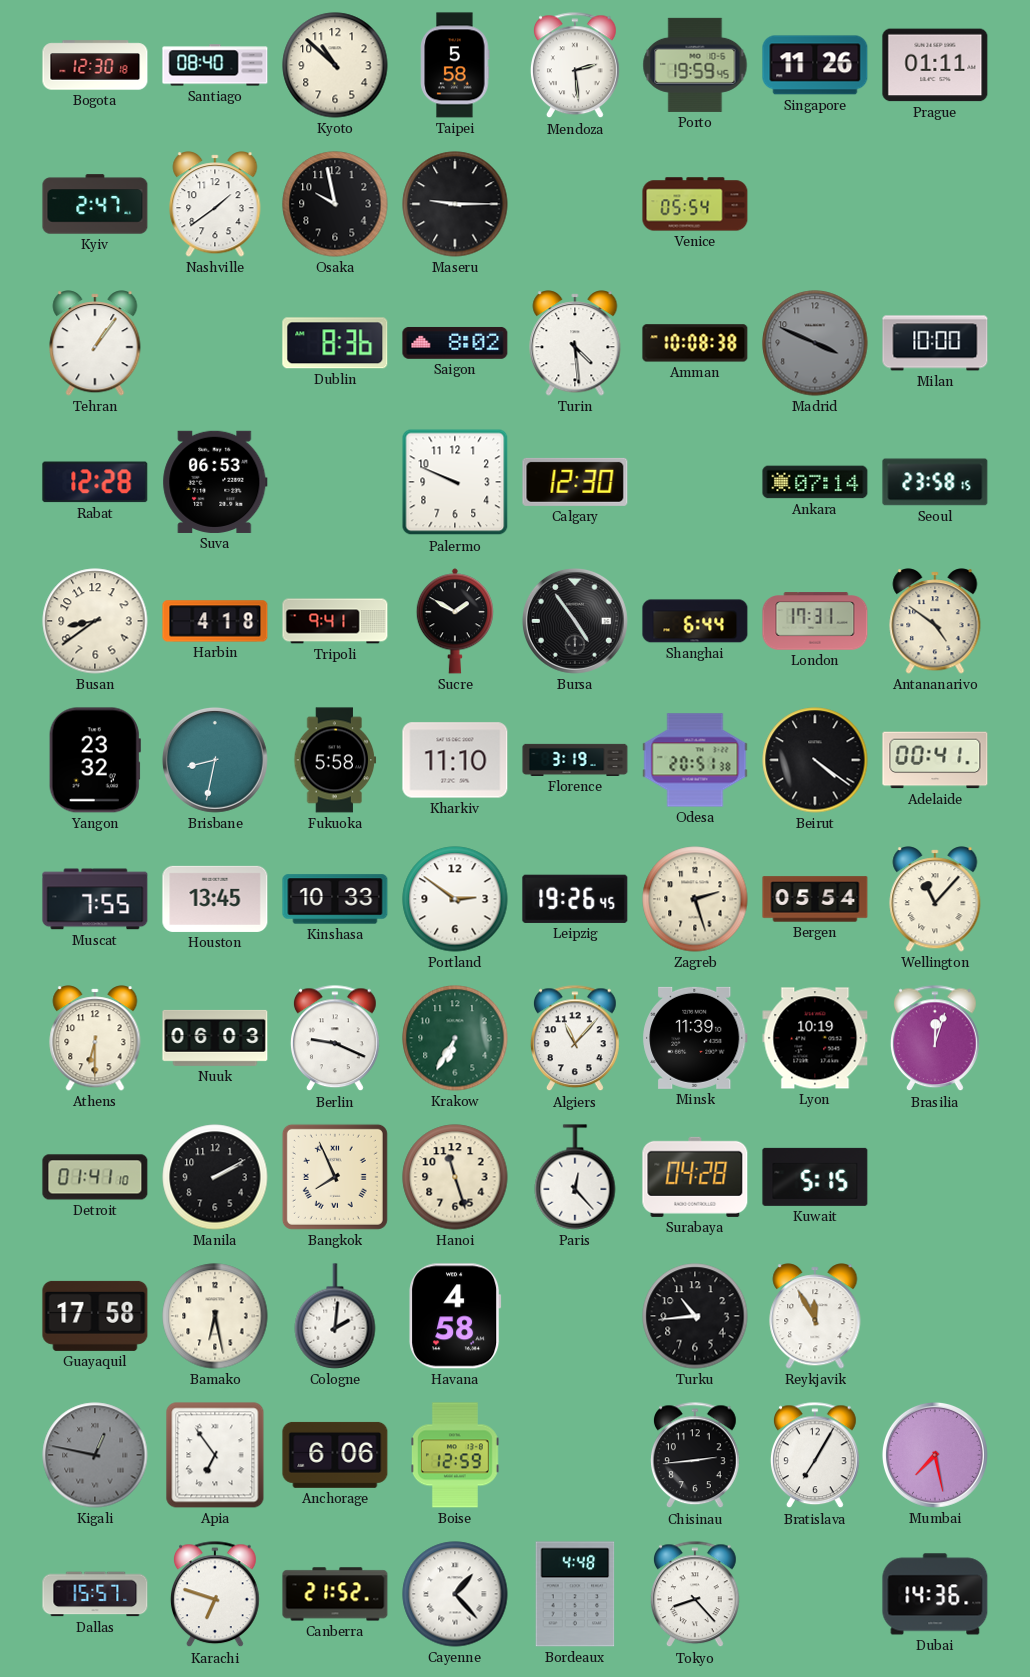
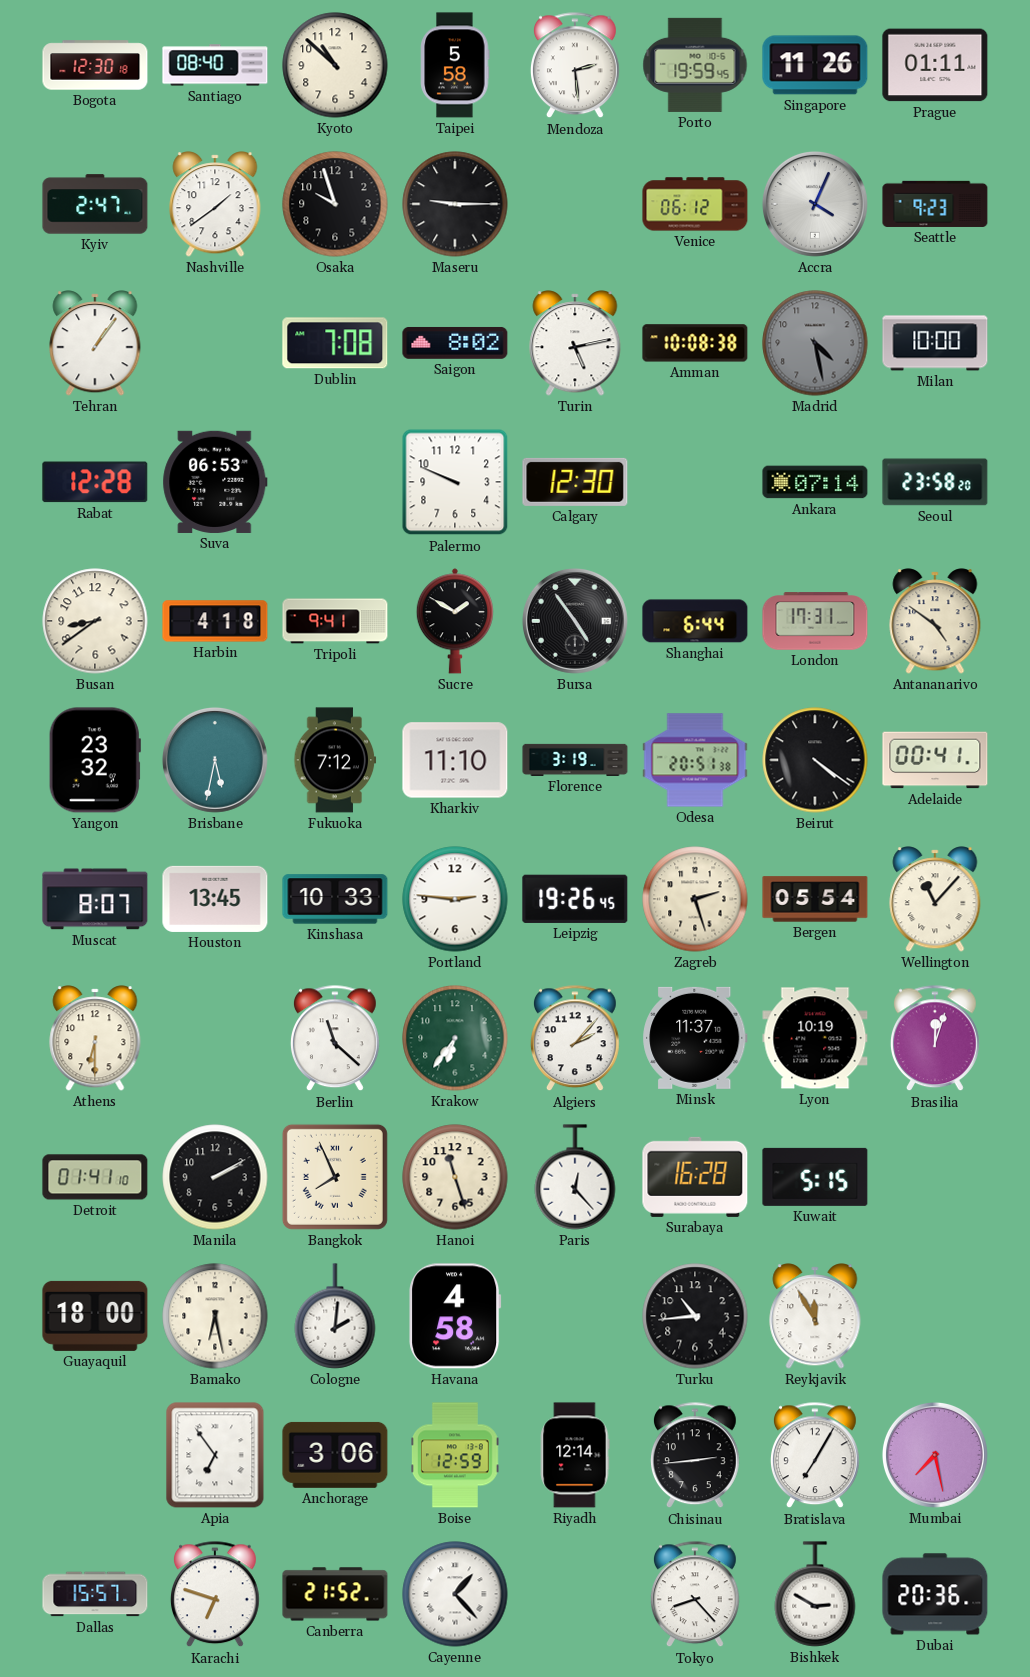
Osaka: 9:58 -> 9:57
Venice: 05:54 -> 06:12
Accra: none -> 4:04
Seattle: none -> 9:23
Dublin: 8:36 -> 7:08
Turin: 4:29 -> 5:13
Madrid: 3:49 -> 4:28
Seoul: 23:58:15 -> 23:58:20
Brisbane: 8:32 -> 5:32
Fukuoka: 5:58 -> 7:12
Muscat: 7:55 -> 8:07
Portland: 2:51 -> 2:46
Nuuk: 06:03 -> none
Berlin: 9:19 -> 11:22
Krakow: 6:35 -> 6:36
Algiers: 11:07 -> 2:07
Minsk: 11:39 -> 11:37
Surabaya: 04:28 -> 16:28
Guayaquil: 17:58 -> 18:00
Kigali: 12:47 -> none
Anchorage: 6:06 -> 3:06
Riyadh: none -> 12:14
Bordeaux: 4:48 -> none
Bishkek: none -> 2:50
Dubai: 14:36 -> 20:36
